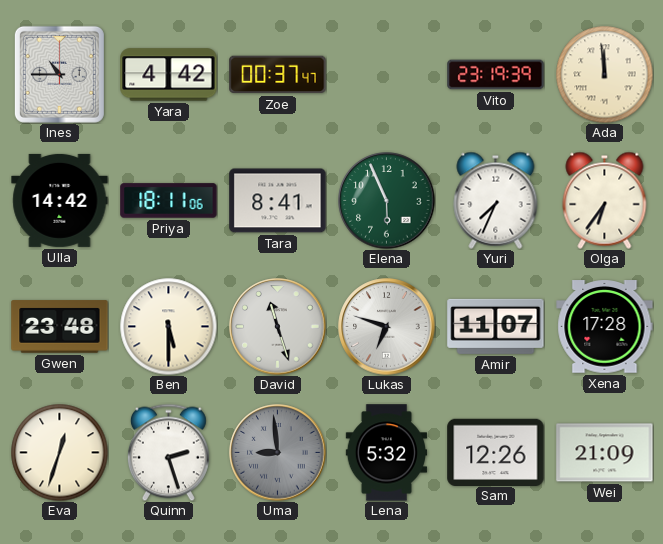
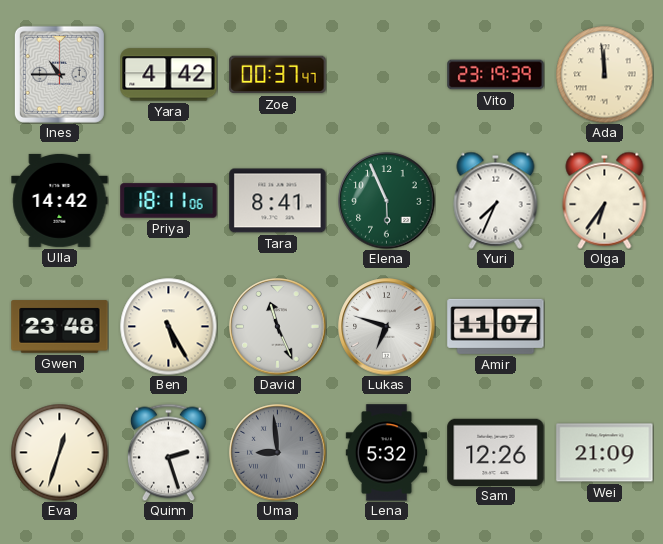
Ben: 5:30 -> 5:25
David: 11:27 -> 11:26
Xena: 17:28 -> none
